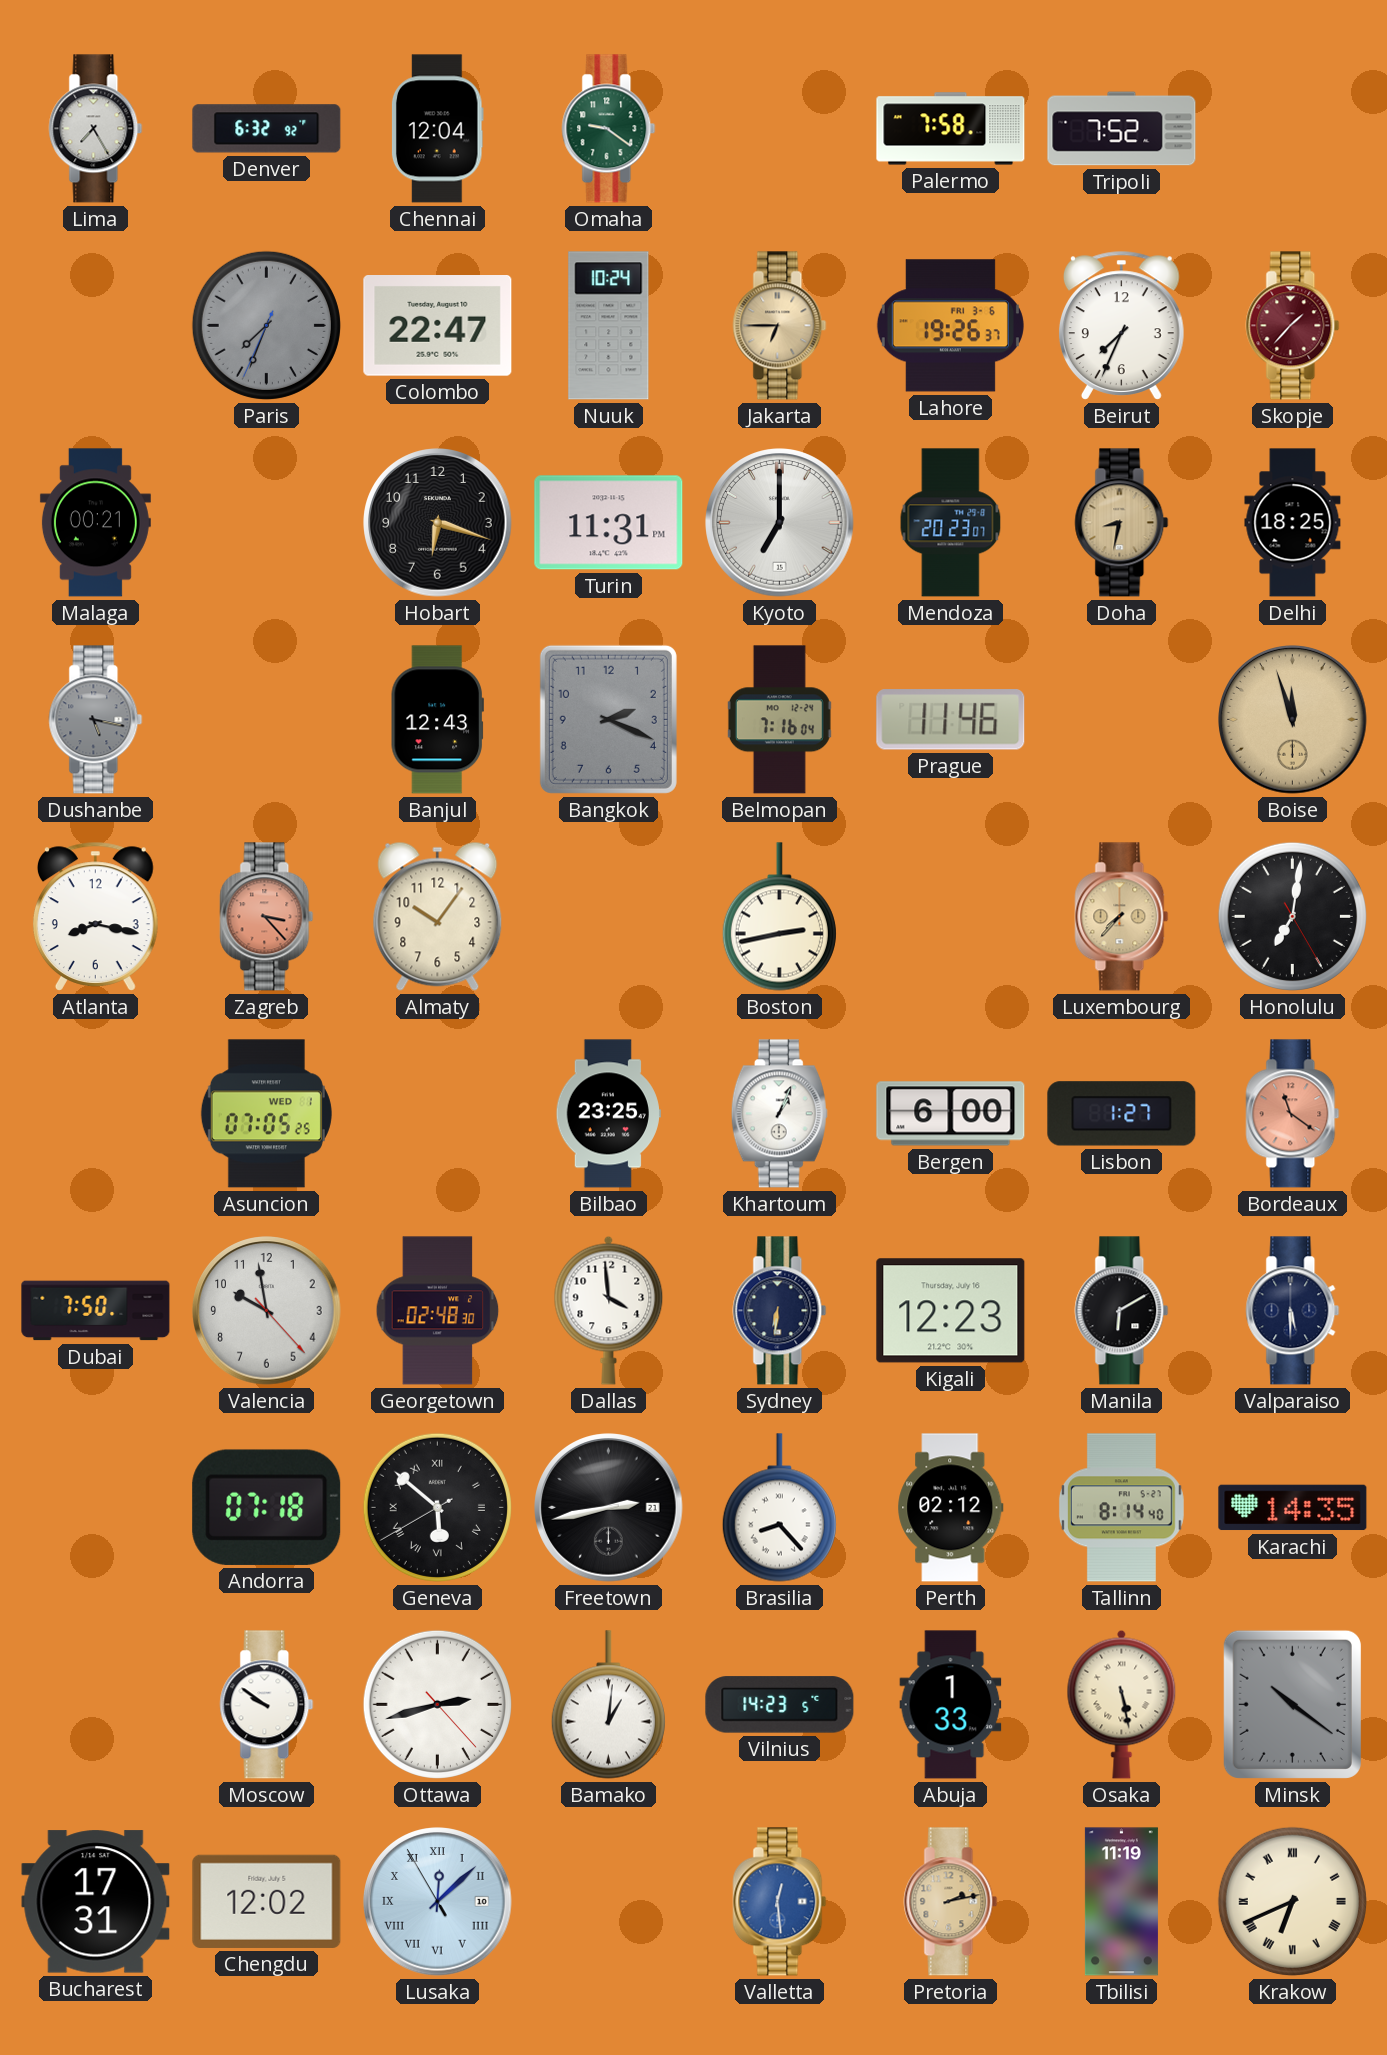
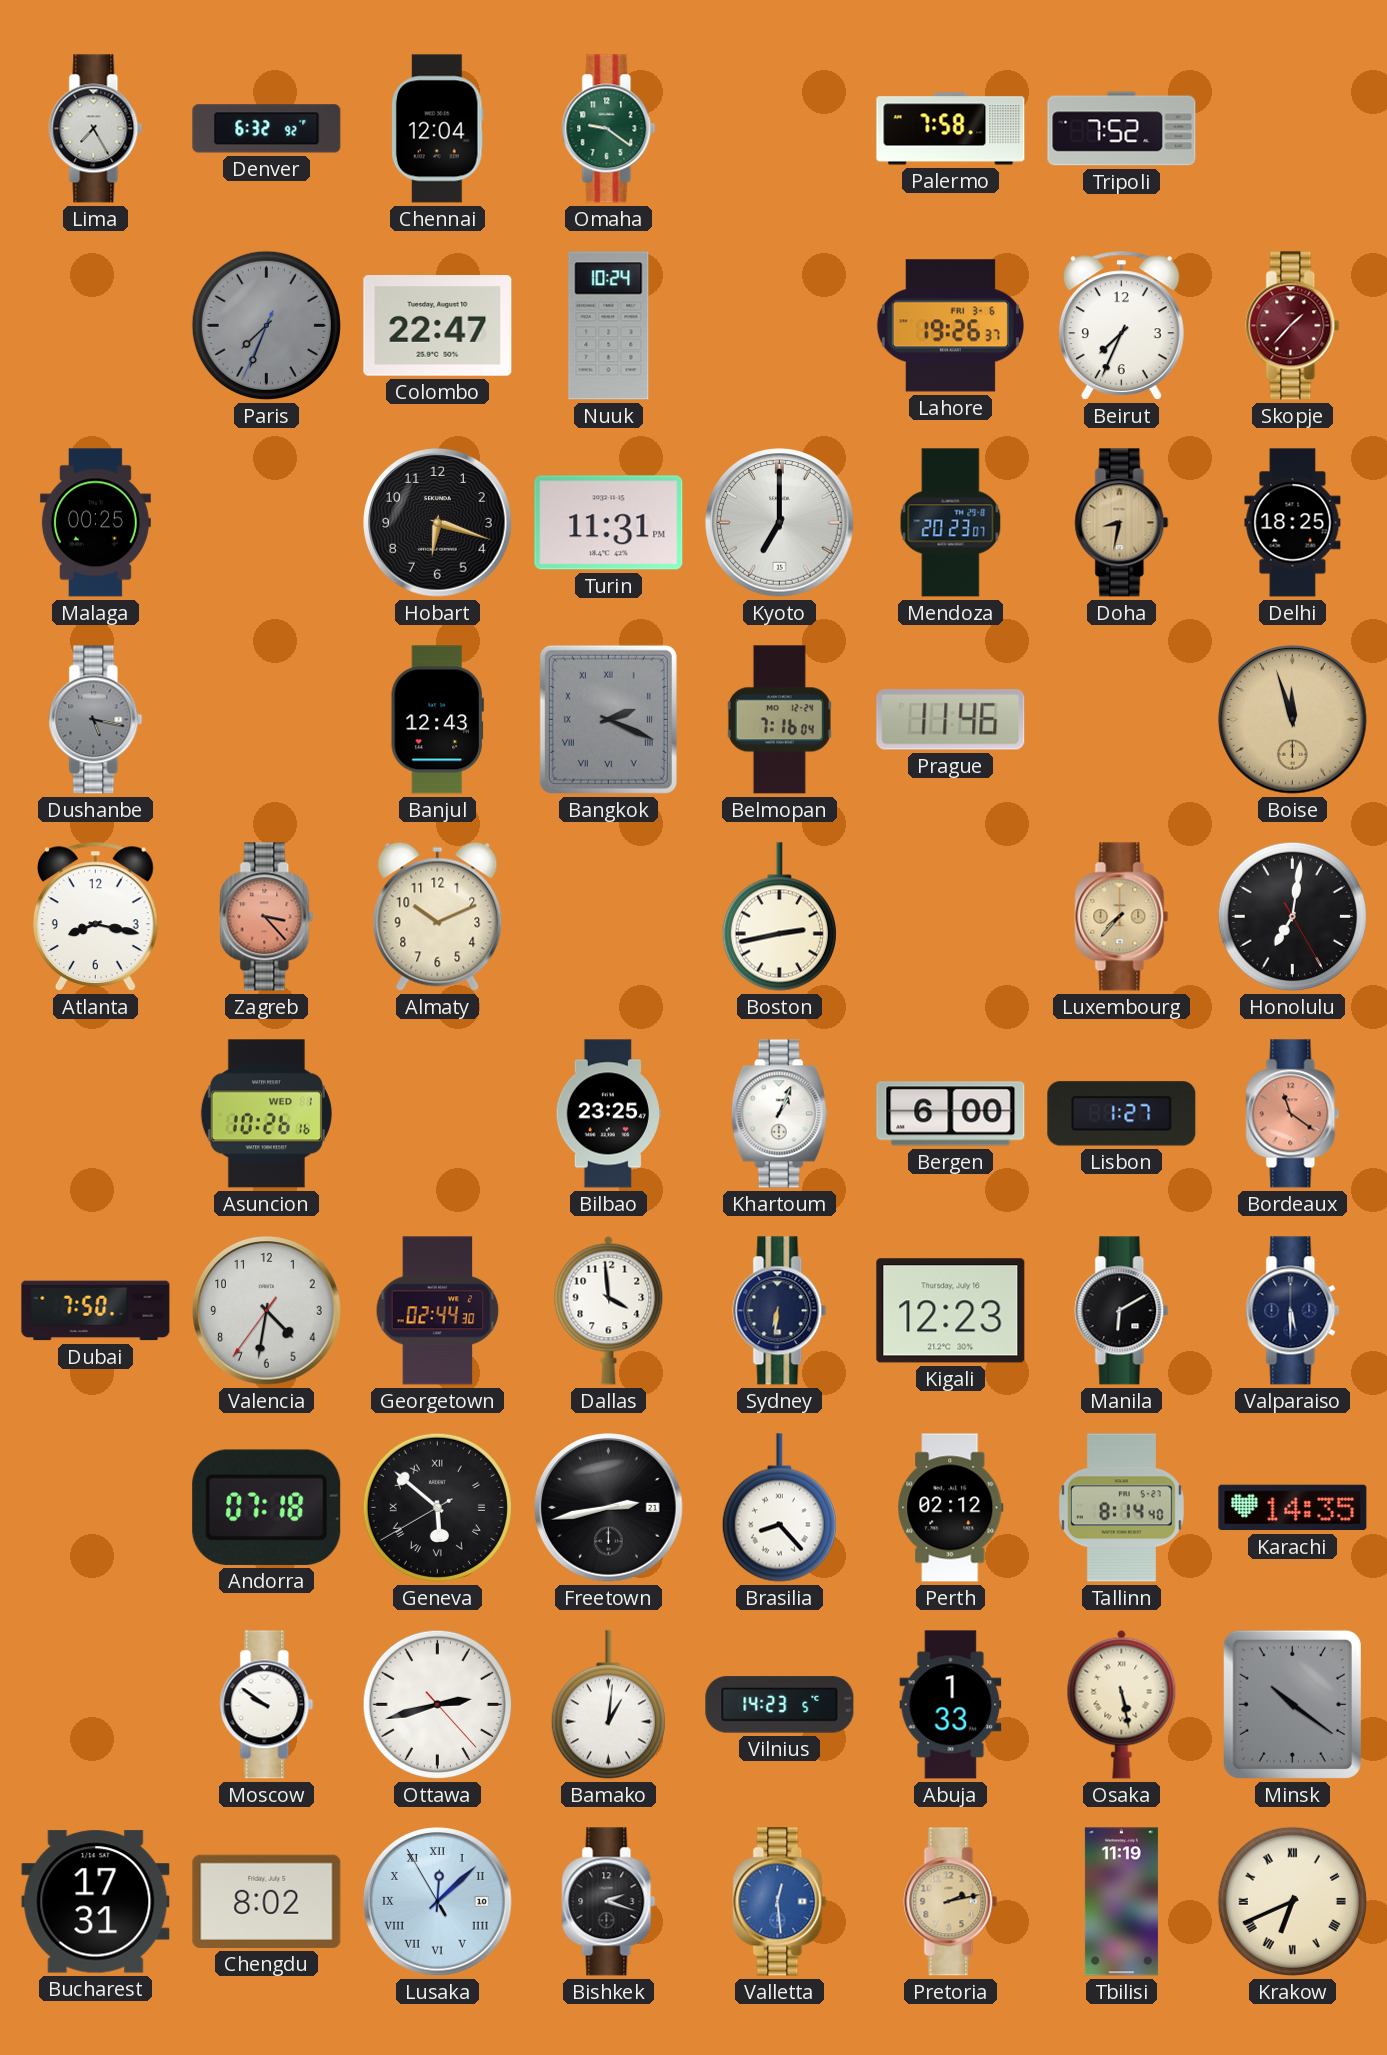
Jakarta: 6:45 -> none
Malaga: 00:21 -> 00:25
Bangkok numerals: Arabic -> Roman
Almaty: 10:06 -> 10:11
Asuncion: 07:05 -> 10:26
Valencia: 9:58 -> 4:31
Georgetown: 02:48 -> 02:44
Chengdu: 12:02 -> 8:02
Bishkek: none -> 2:18
